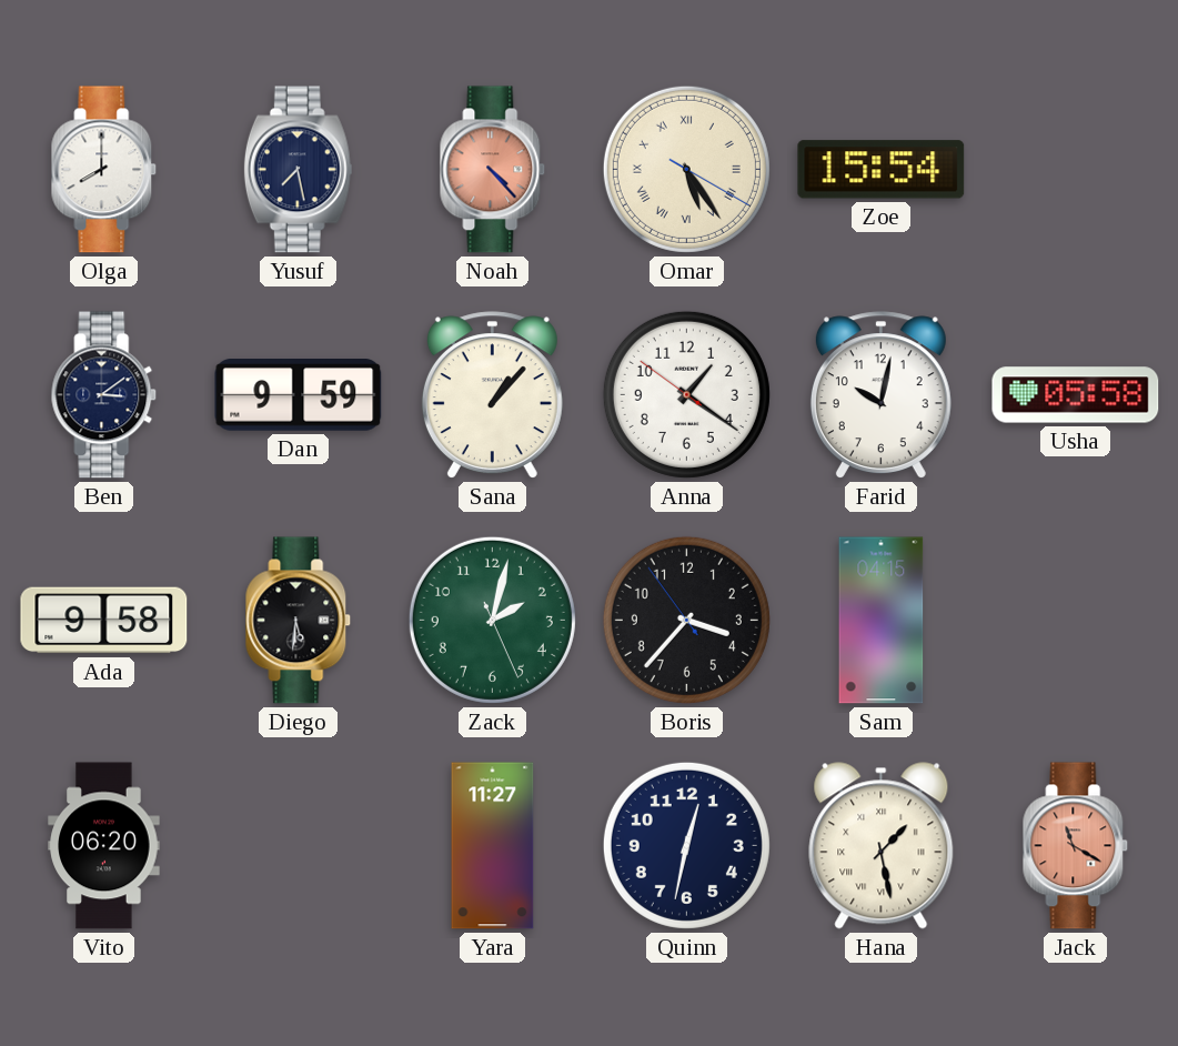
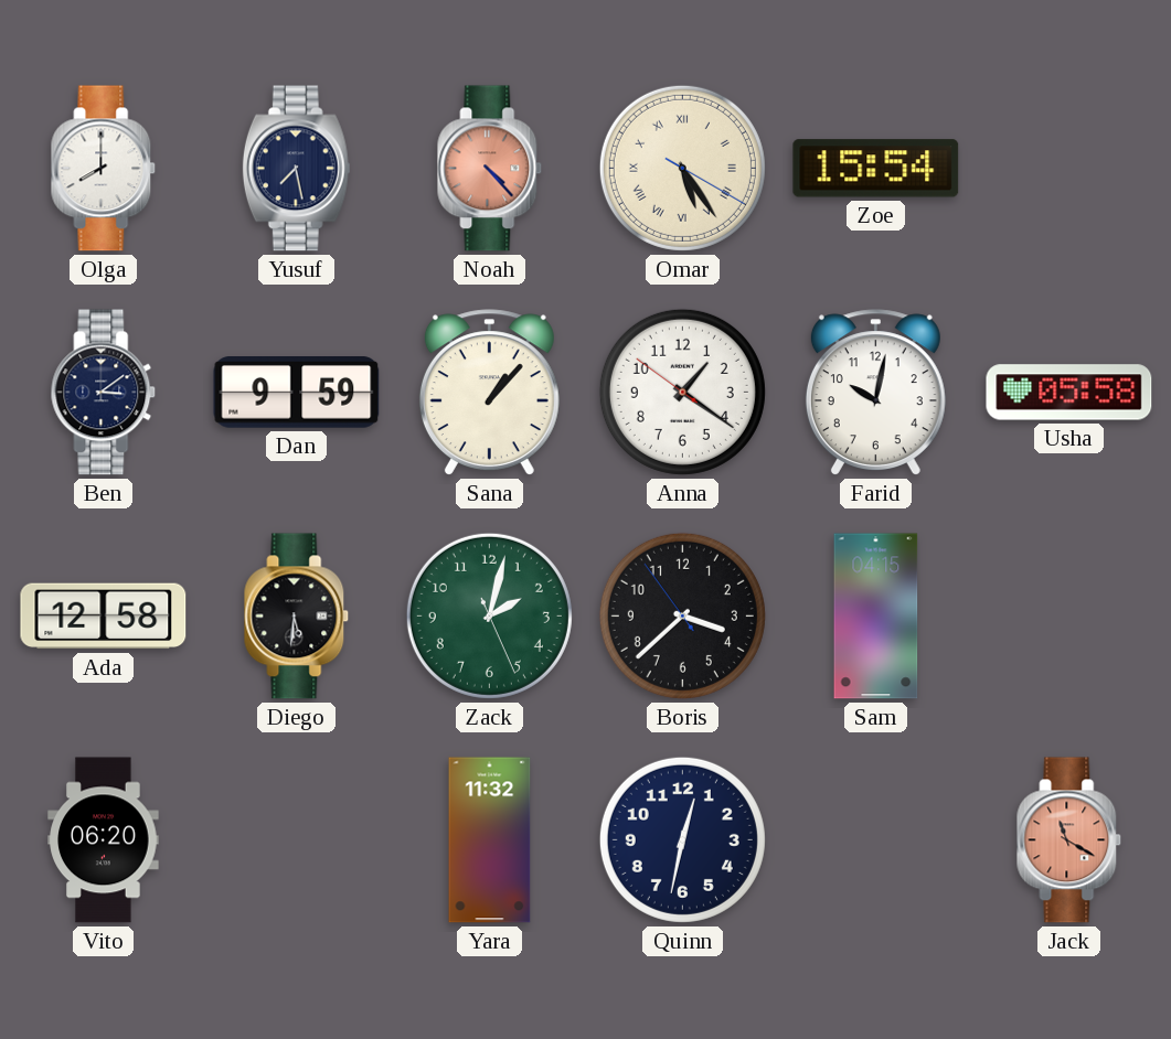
Ada: 9:58 -> 12:58
Boris: 3:36 -> 3:37
Yara: 11:27 -> 11:32
Hana: 1:28 -> none
